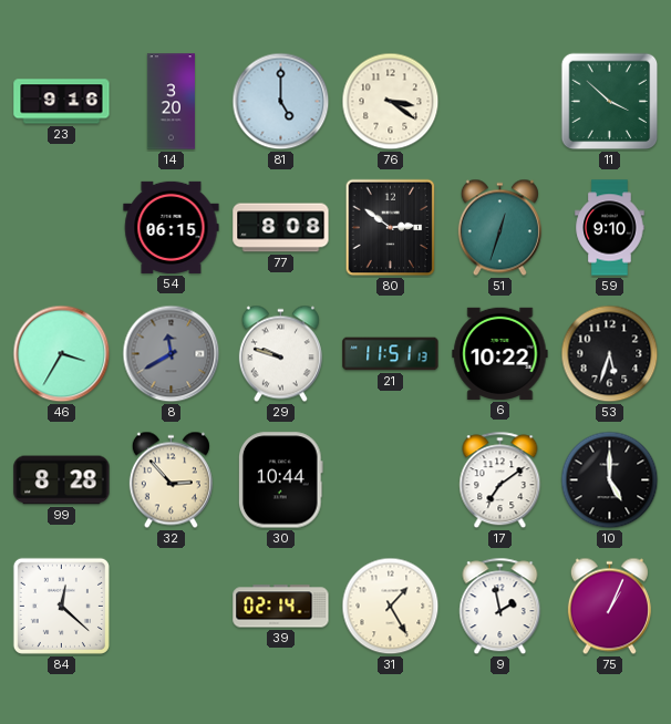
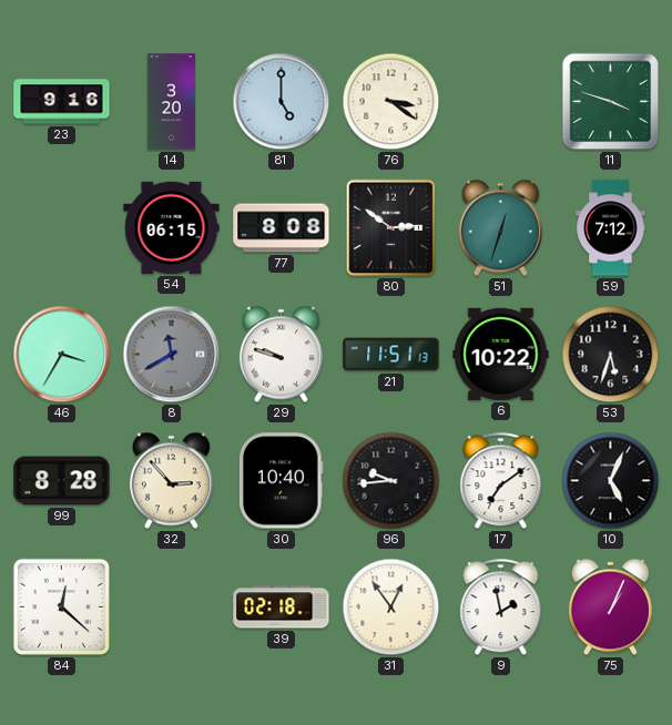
11: 3:52 -> 3:48
59: 9:10 -> 7:12
30: 10:44 -> 10:40
96: none -> 9:44
10: 5:00 -> 5:04
39: 02:14 -> 02:18
31: 1:25 -> 12:54
